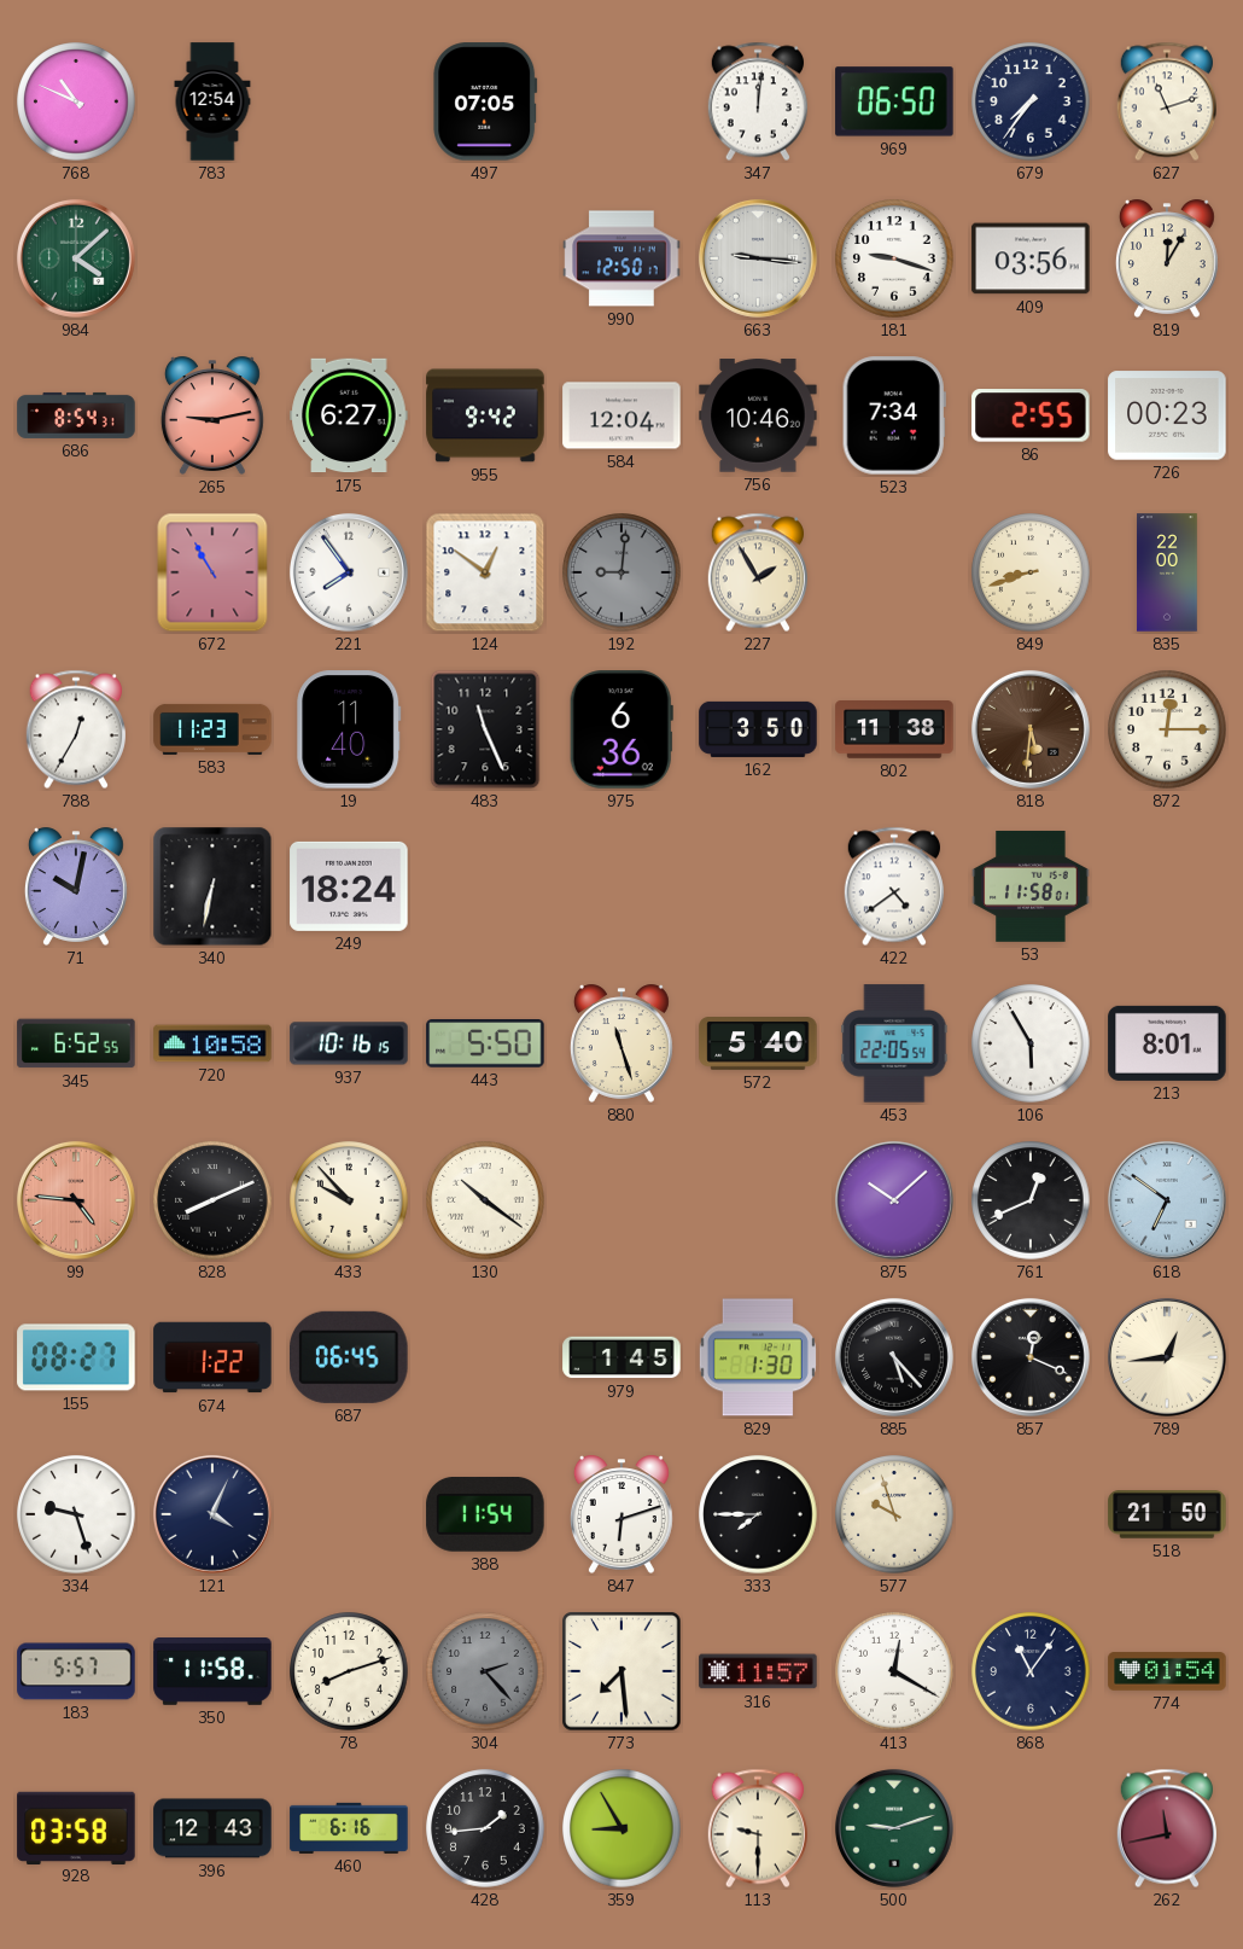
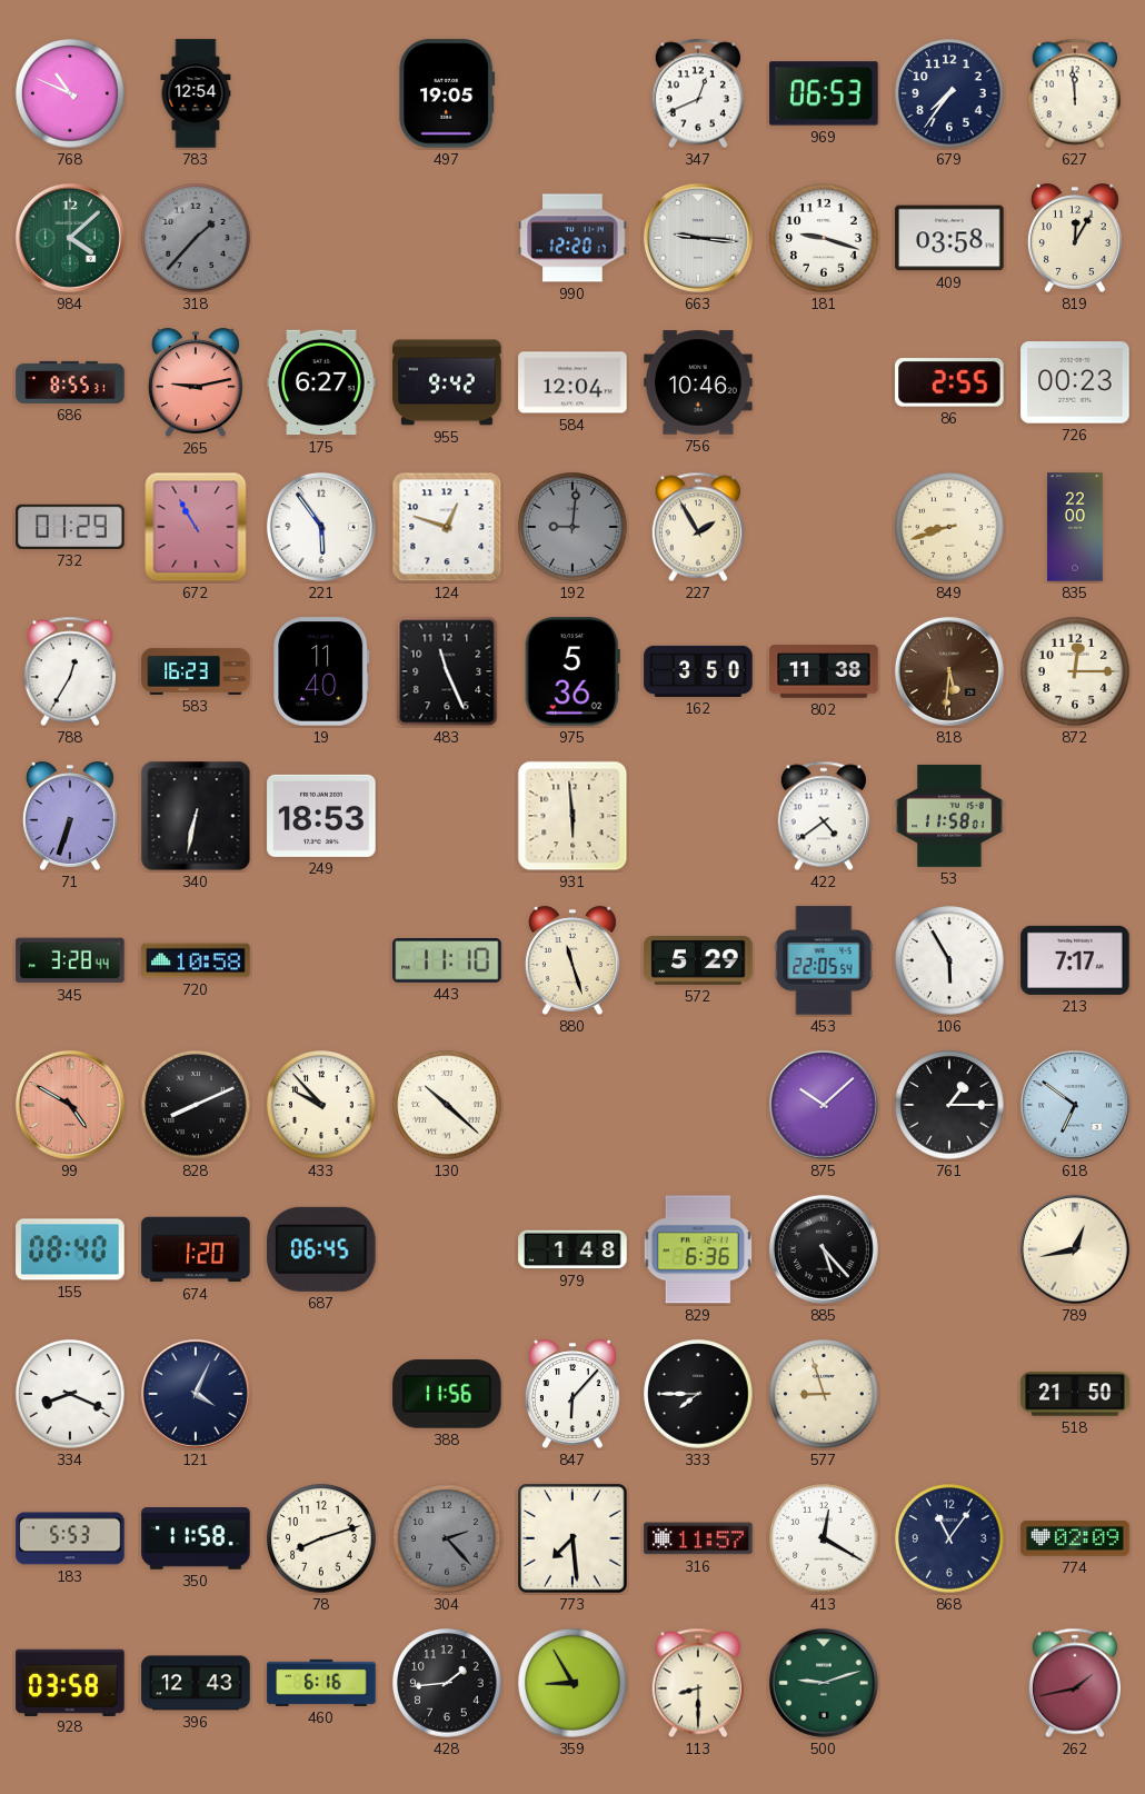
497: 07:05 -> 19:05
347: 12:01 -> 12:41
969: 06:50 -> 06:53
627: 11:12 -> 11:59
318: none -> 1:37
990: 12:50 -> 12:20
409: 03:56 -> 03:58
686: 8:54 -> 8:55
523: 7:34 -> none
732: none -> 01:29
221: 7:54 -> 5:54
124: 12:51 -> 12:48
583: 11:23 -> 16:23
975: 6:36 -> 5:36
71: 10:02 -> 6:33
249: 18:24 -> 18:53
931: none -> 5:59
345: 6:52 -> 3:28
937: 10:16 -> none
443: 5:50 -> 11:10
572: 5:40 -> 5:29
213: 8:01 -> 7:17
99: 4:46 -> 4:50
130: 10:21 -> 10:22
761: 12:41 -> 1:15
155: 08:27 -> 08:40
674: 1:22 -> 1:20
979: 1:45 -> 1:48
829: 1:30 -> 6:36
857: 12:19 -> none
789: 12:44 -> 12:43
334: 9:27 -> 8:19
388: 11:54 -> 11:56
847: 6:12 -> 6:07
577: 9:57 -> 8:57
183: 5:57 -> 5:53
774: 01:54 -> 02:09
113: 9:30 -> 8:30
262: 11:43 -> 1:43
